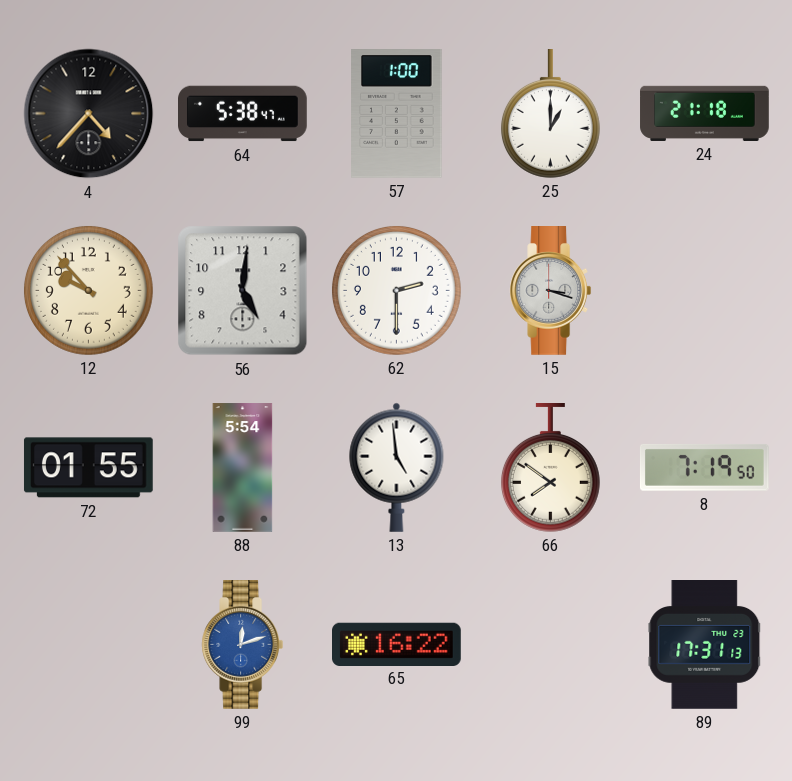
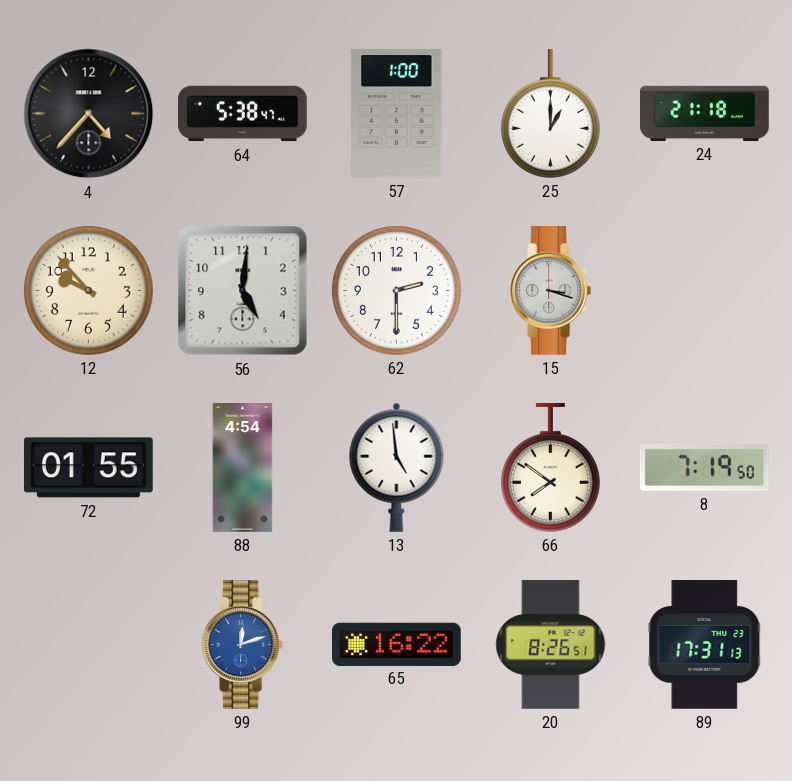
88: 5:54 -> 4:54
20: none -> 8:26
